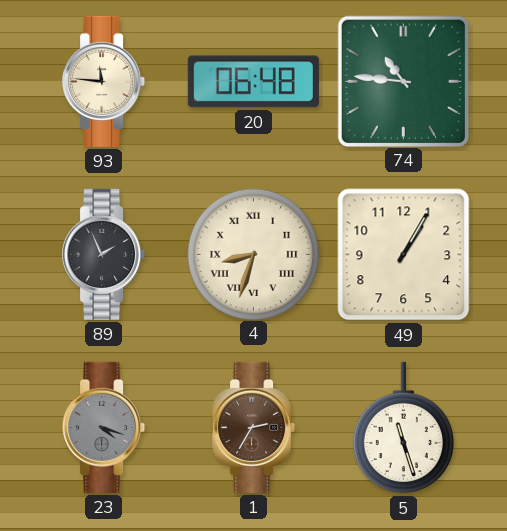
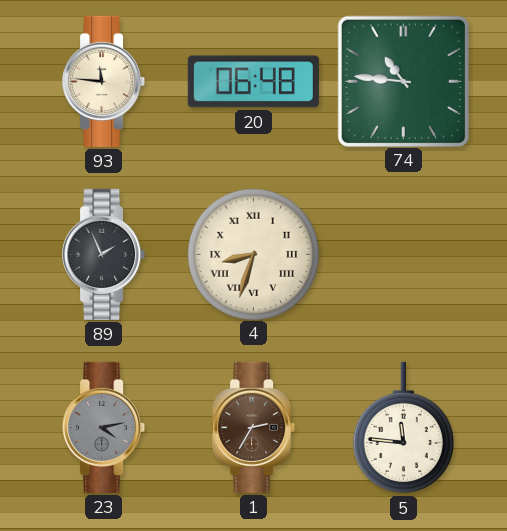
49: 1:05 -> none
23: 4:18 -> 4:13
5: 11:27 -> 11:46
